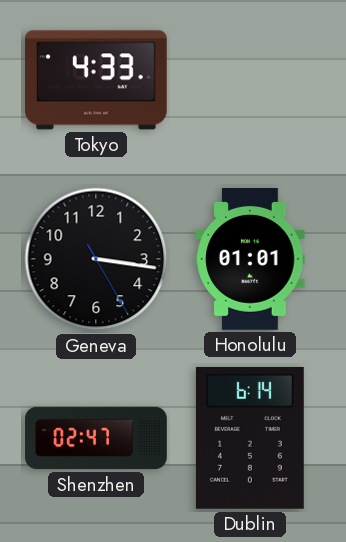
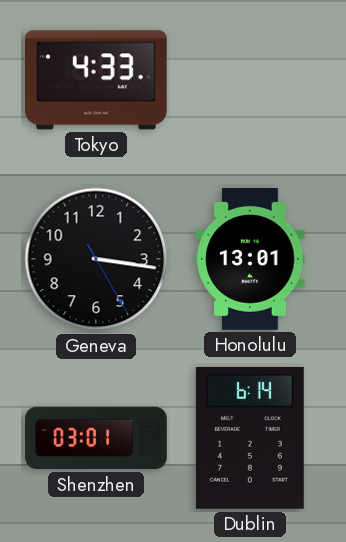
Honolulu: 01:01 -> 13:01
Shenzhen: 02:47 -> 03:01
